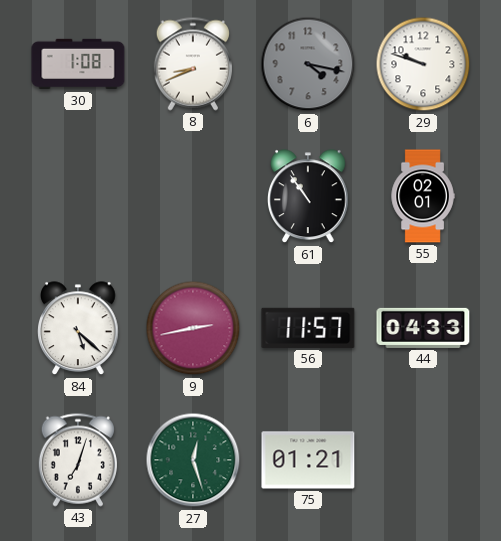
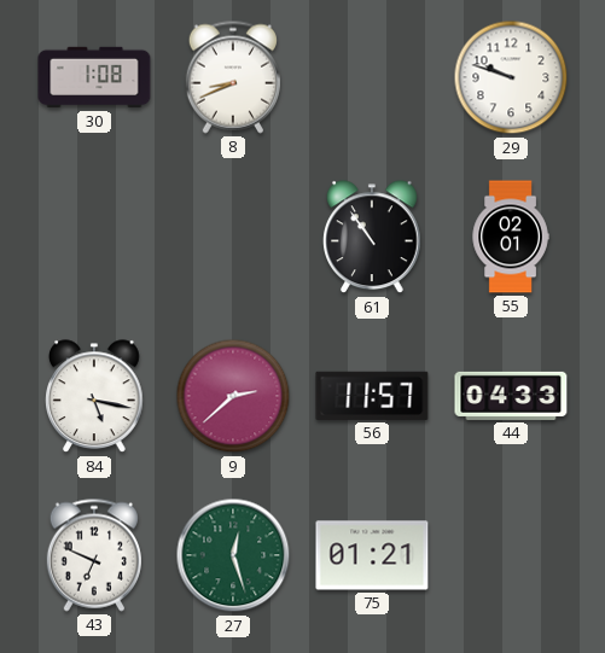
6: 4:17 -> none
84: 5:22 -> 5:17
9: 2:43 -> 2:38
43: 7:03 -> 6:49
